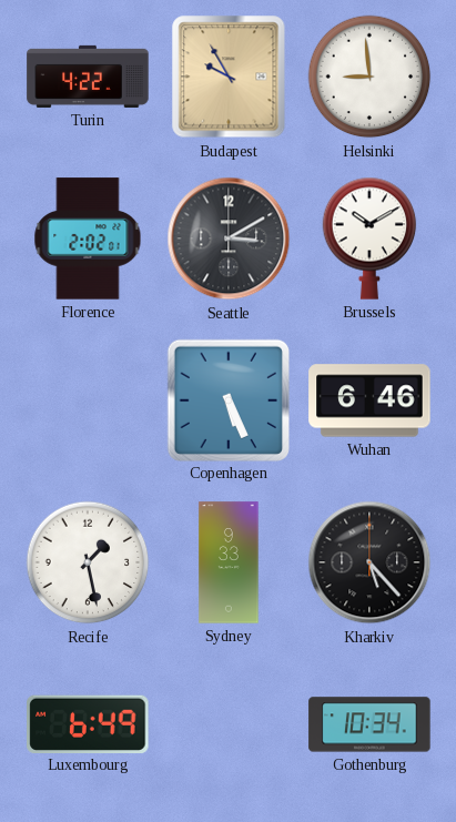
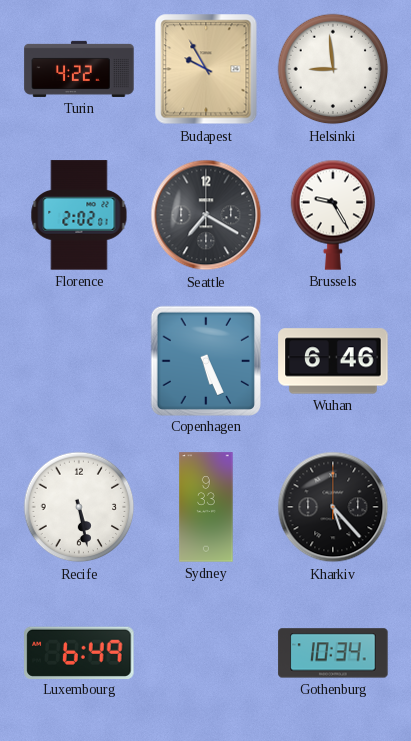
Seattle: 3:10 -> 7:20
Brussels: 10:10 -> 9:25
Recife: 1:28 -> 5:28
